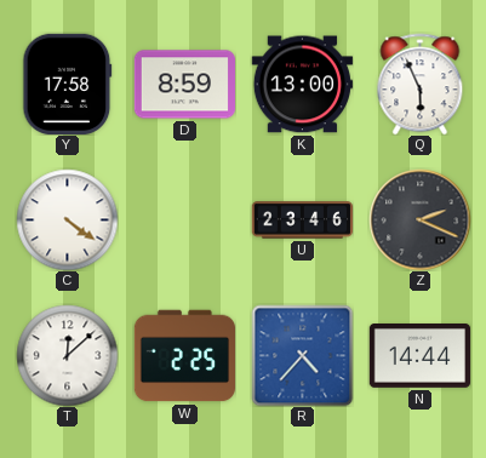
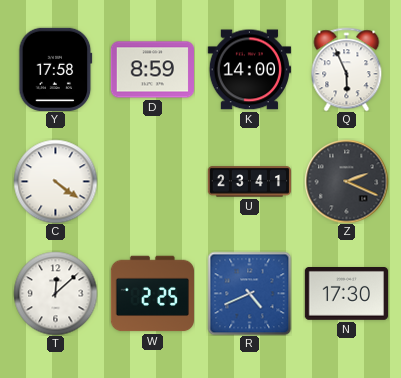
K: 13:00 -> 14:00
U: 23:46 -> 23:41
R: 4:37 -> 4:41
N: 14:44 -> 17:30
